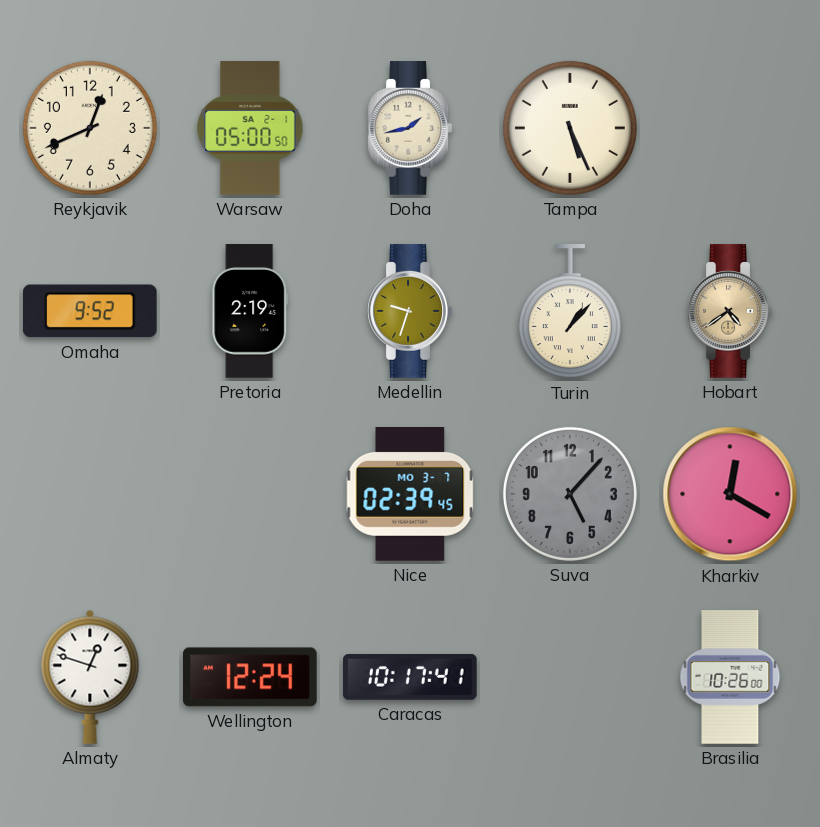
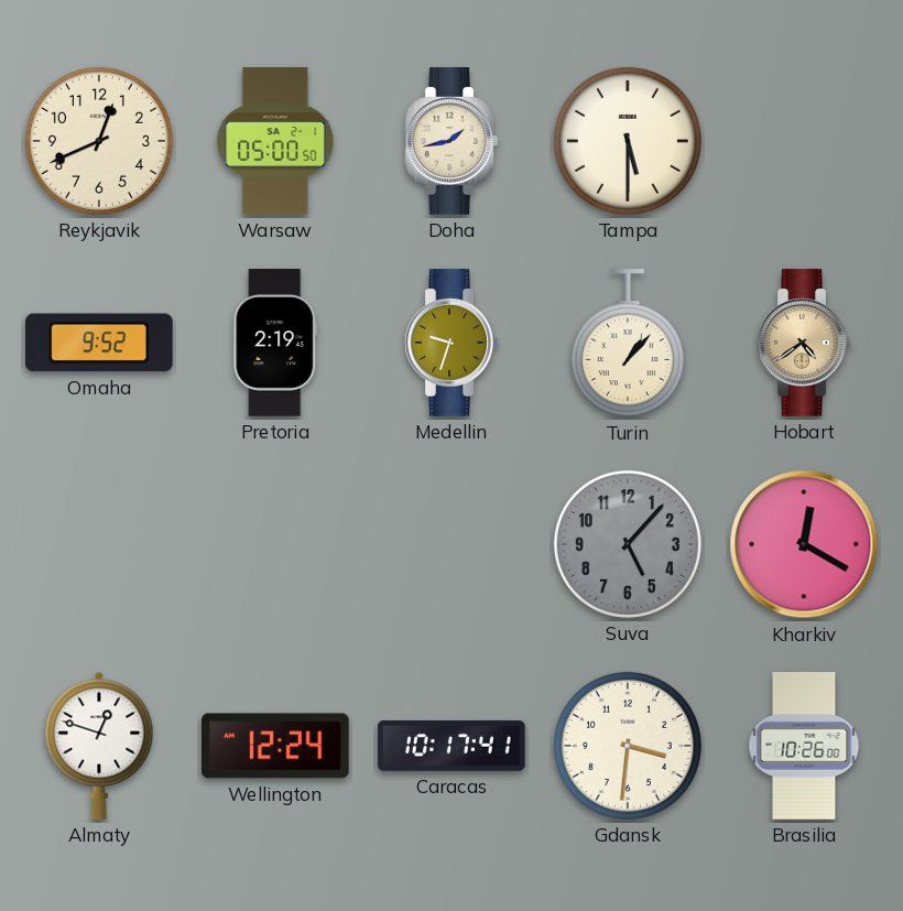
Tampa: 5:26 -> 5:30
Nice: 02:39 -> none
Gdansk: none -> 3:31
